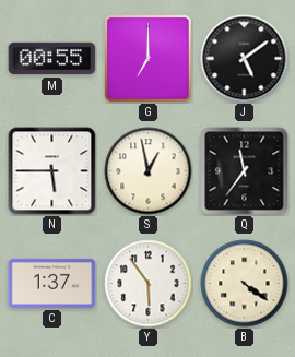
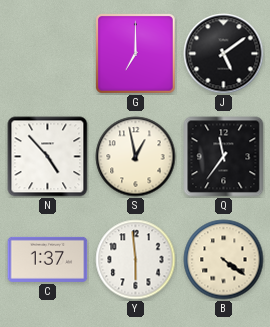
M: 00:55 -> none
N: 5:45 -> 4:53
Y: 5:54 -> 5:59
